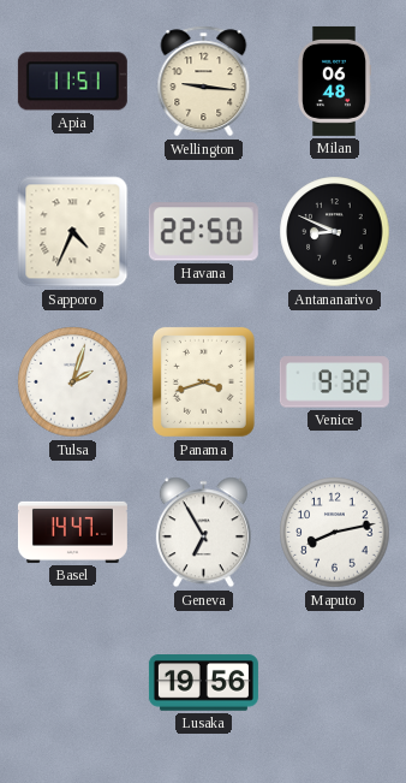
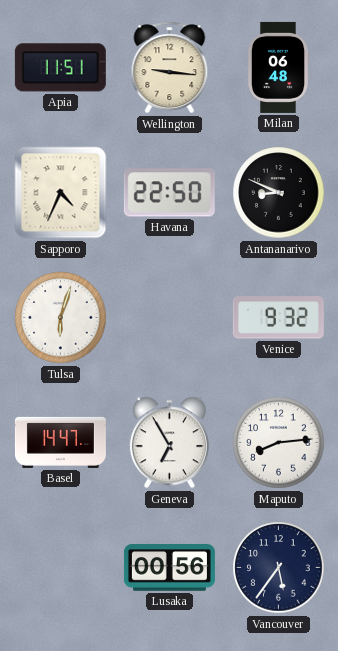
Tulsa: 2:03 -> 6:03
Panama: 3:42 -> none
Maputo: 8:13 -> 8:14
Lusaka: 19:56 -> 00:56
Vancouver: none -> 5:36
